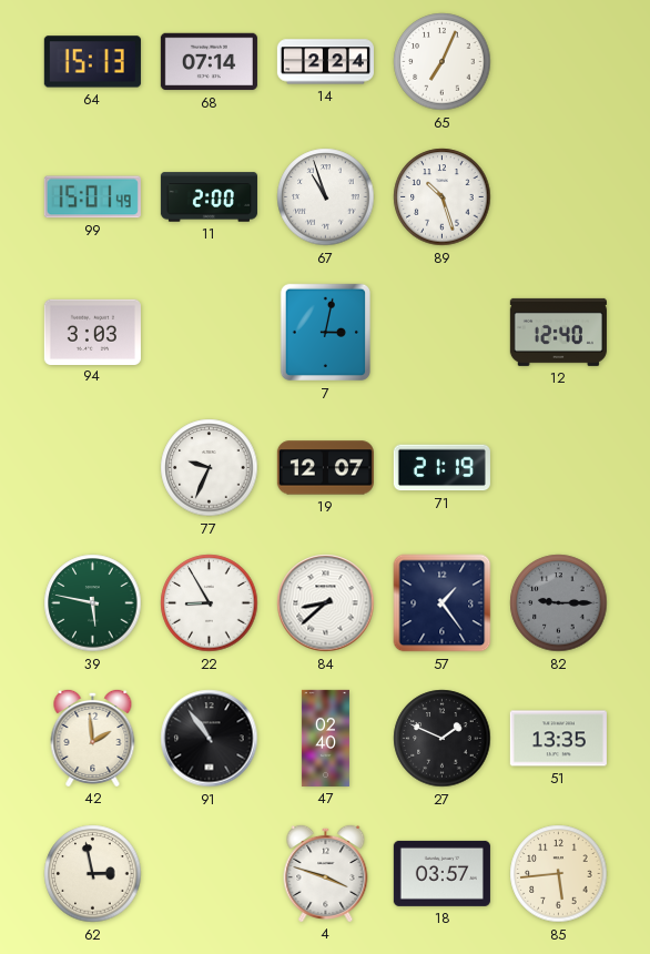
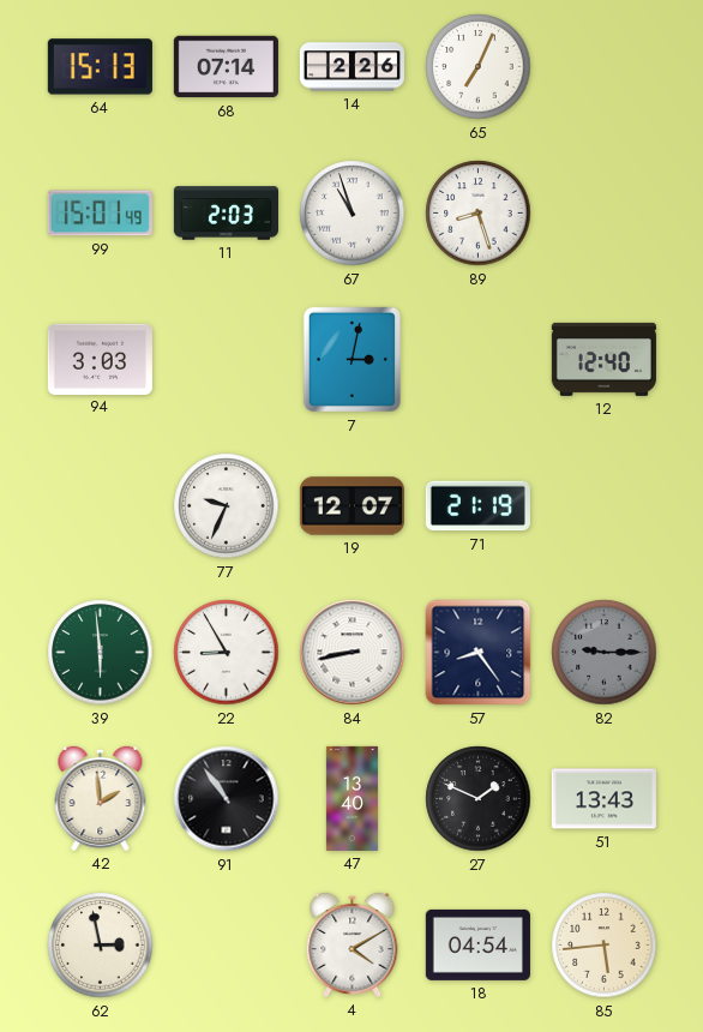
14: 2:24 -> 2:26
11: 2:00 -> 2:03
89: 10:27 -> 8:27
39: 5:47 -> 5:59
84: 8:38 -> 8:43
57: 1:24 -> 8:24
47: 02:40 -> 13:40
51: 13:35 -> 13:43
4: 3:48 -> 4:10
18: 03:57 -> 04:54
